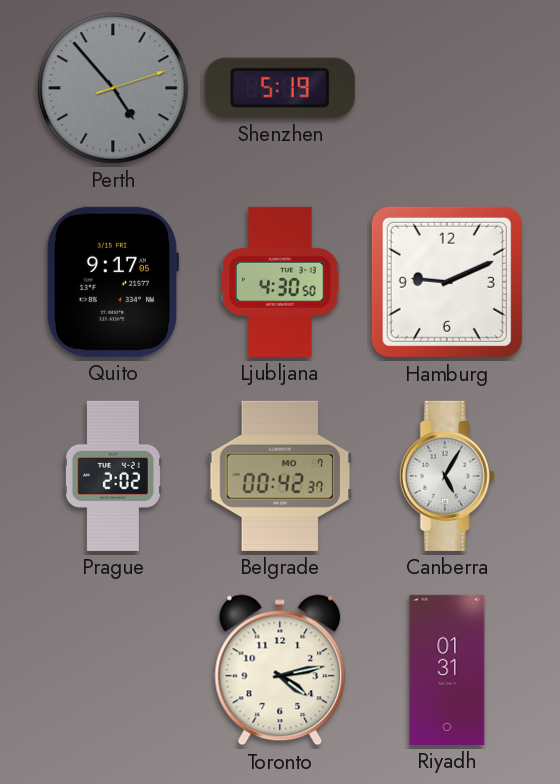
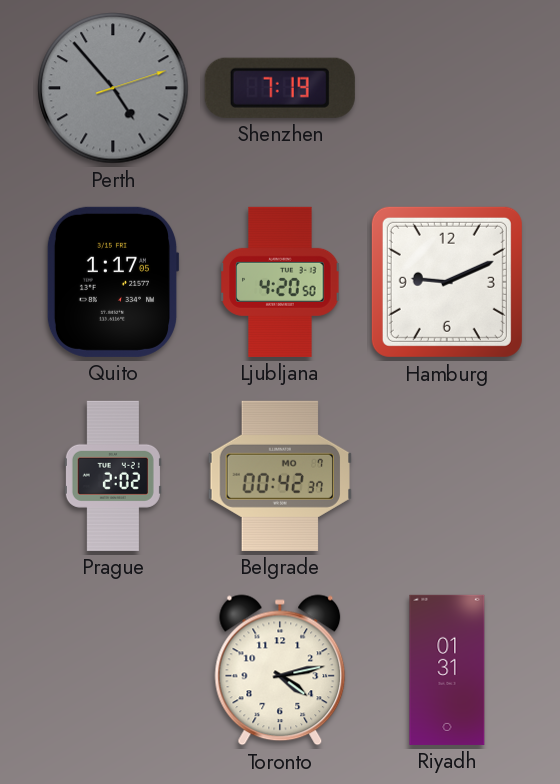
Shenzhen: 5:19 -> 7:19
Quito: 9:17 -> 1:17
Ljubljana: 4:30 -> 4:20
Canberra: 5:05 -> none
